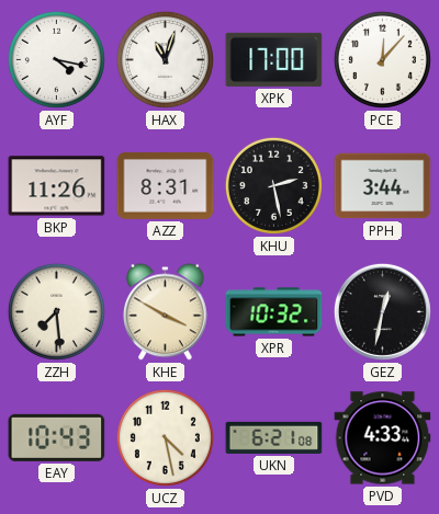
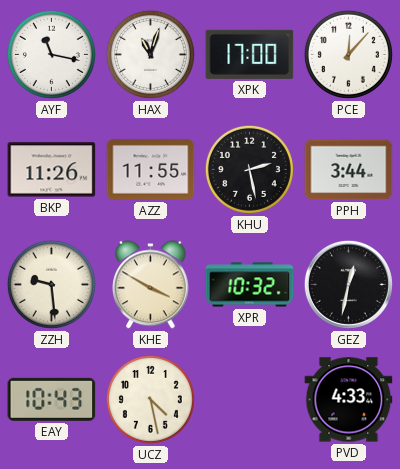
AYF: 4:17 -> 11:17
AZZ: 8:31 -> 11:55
ZZH: 7:29 -> 9:29
UKN: 6:21 -> none
